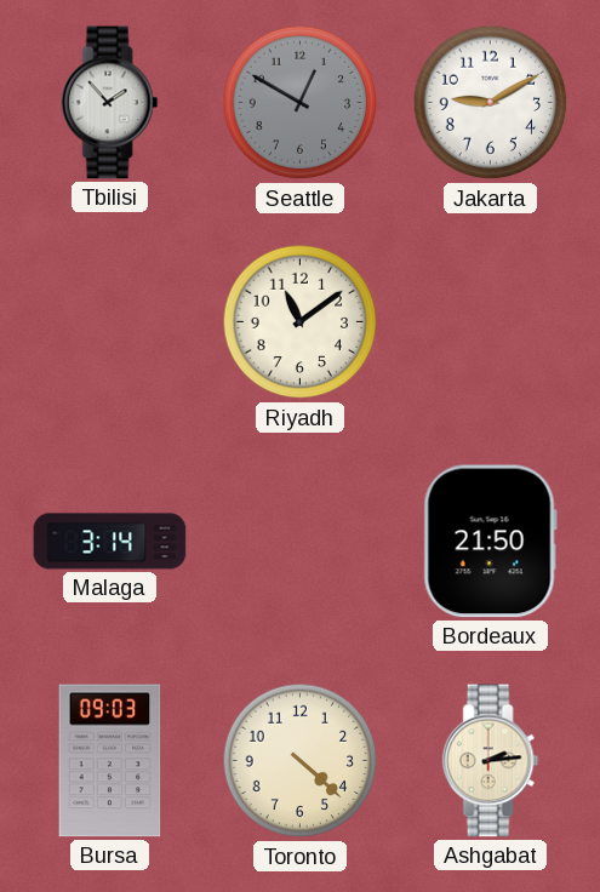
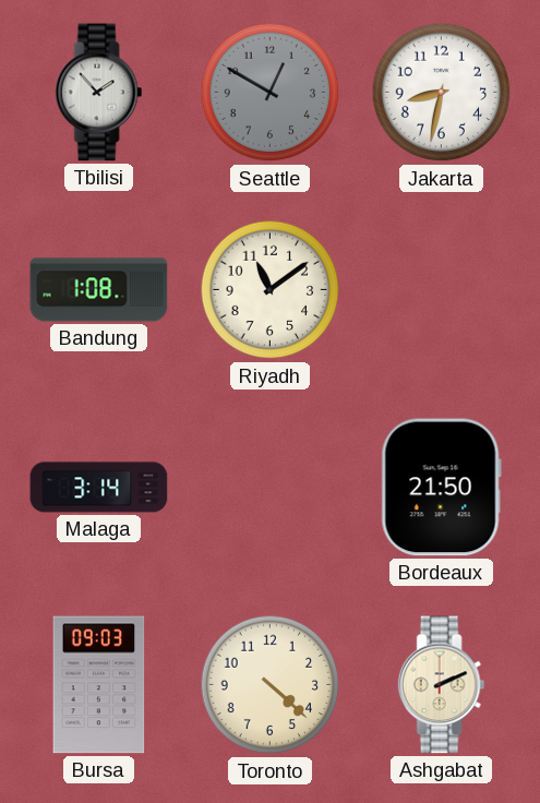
Jakarta: 9:10 -> 8:32
Bandung: none -> 1:08
Ashgabat: 2:14 -> 2:11
